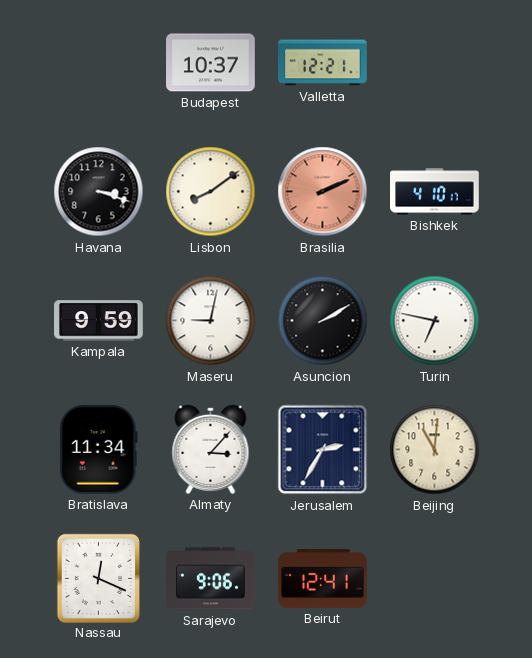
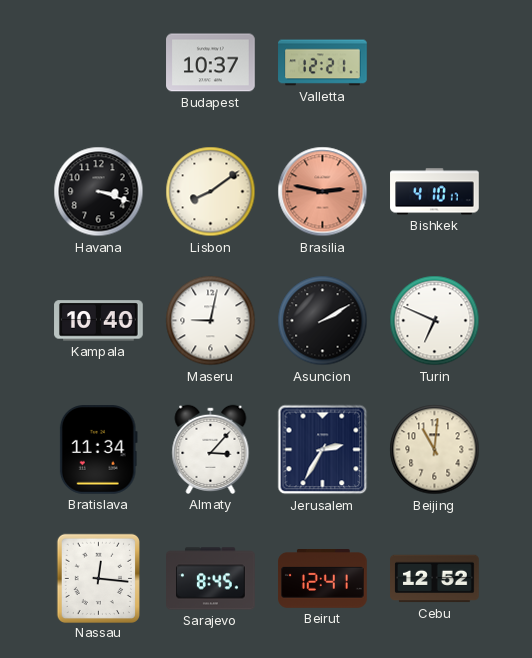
Brasilia: 2:11 -> 2:47
Kampala: 9:59 -> 10:40
Turin: 6:47 -> 6:49
Nassau: 12:19 -> 12:16
Sarajevo: 9:06 -> 8:45
Cebu: none -> 12:52
